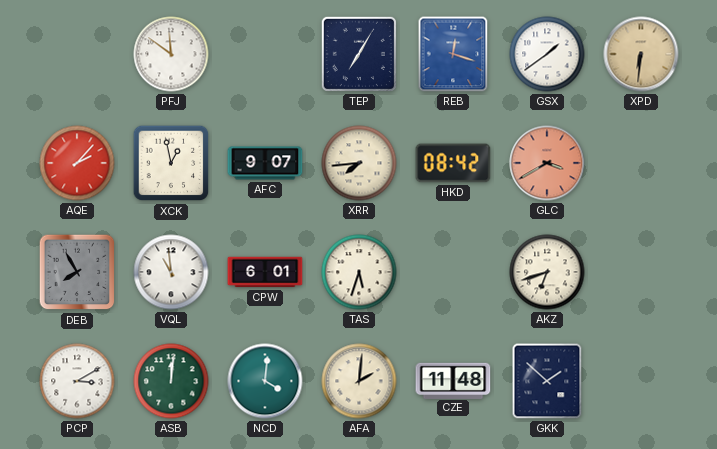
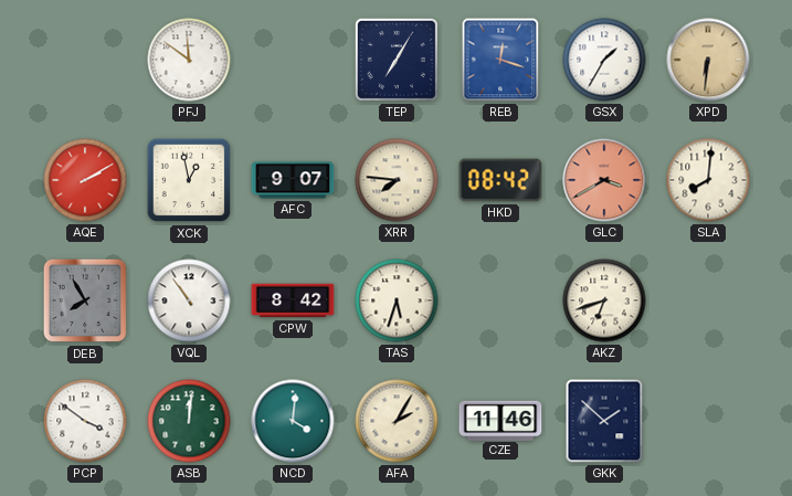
GSX: 1:39 -> 1:35
AQE: 2:07 -> 2:10
XRR: 7:44 -> 7:46
SLA: none -> 8:01
VQL: 10:59 -> 10:54
CPW: 6:01 -> 8:42
PCP: 3:10 -> 3:51
AFA: 2:01 -> 2:05
CZE: 11:48 -> 11:46
